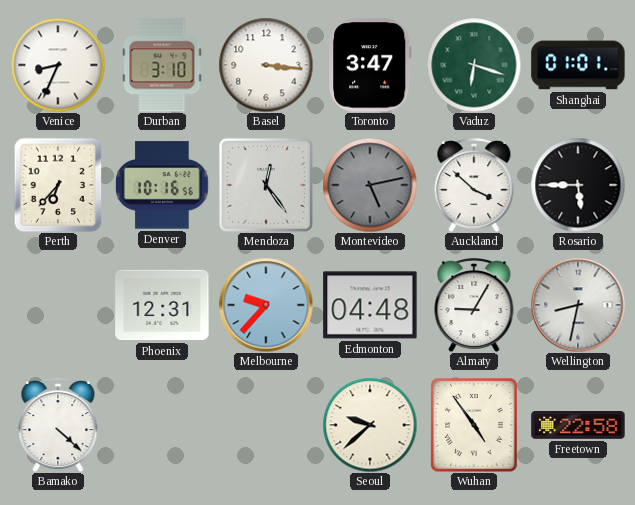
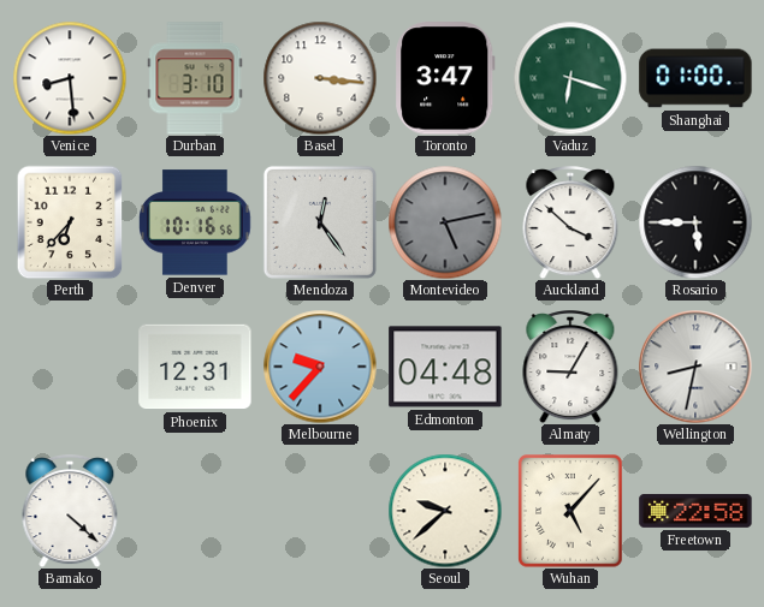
Venice: 8:34 -> 8:29
Shanghai: 01:01 -> 01:00
Wuhan: 4:54 -> 5:07
